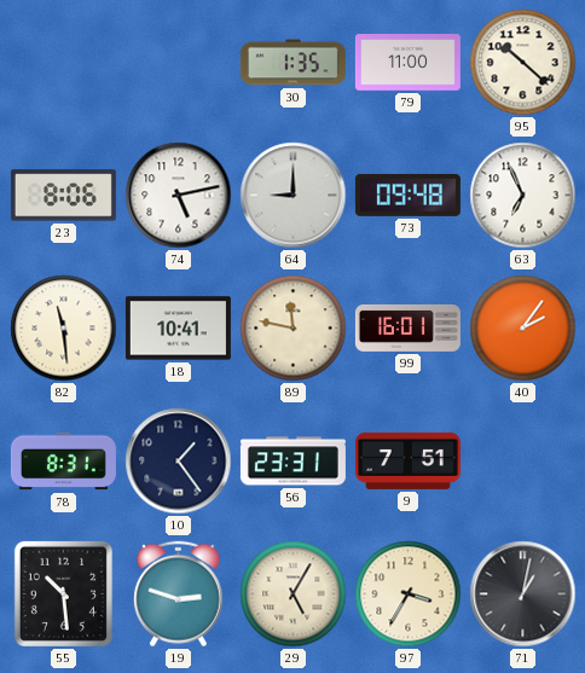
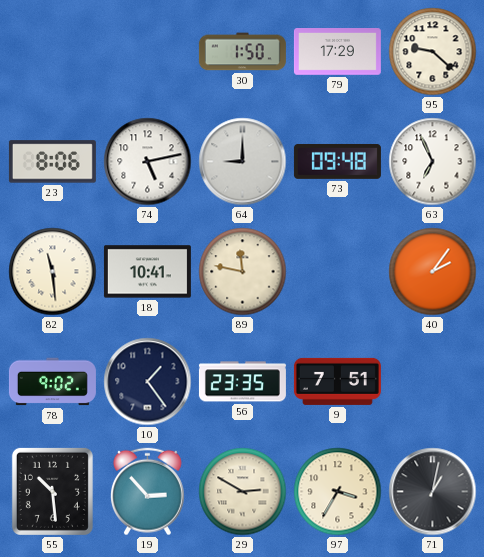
30: 1:35 -> 1:50
79: 11:00 -> 17:29
95: 10:22 -> 9:22
99: 16:01 -> none
78: 8:31 -> 9:02
56: 23:31 -> 23:35
19: 2:48 -> 2:53
29: 5:05 -> 2:50
